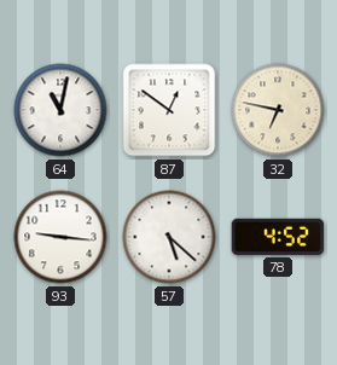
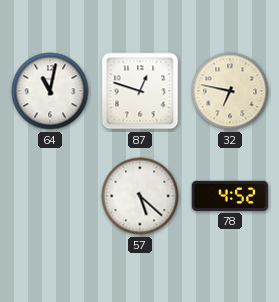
87: 12:51 -> 12:48
93: 9:16 -> none
